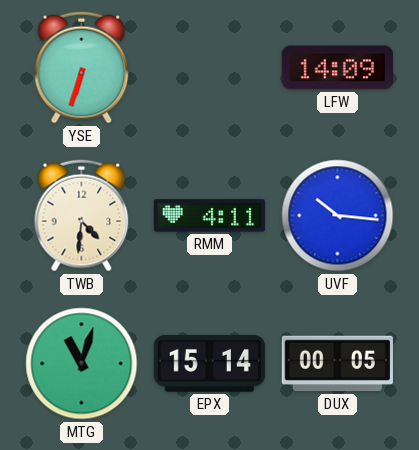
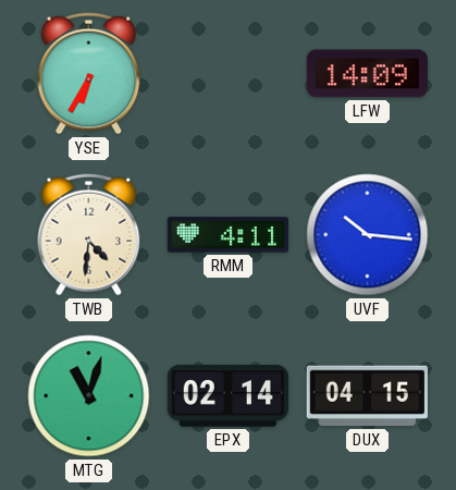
YSE: 6:33 -> 6:35
EPX: 15:14 -> 02:14
DUX: 00:05 -> 04:15
